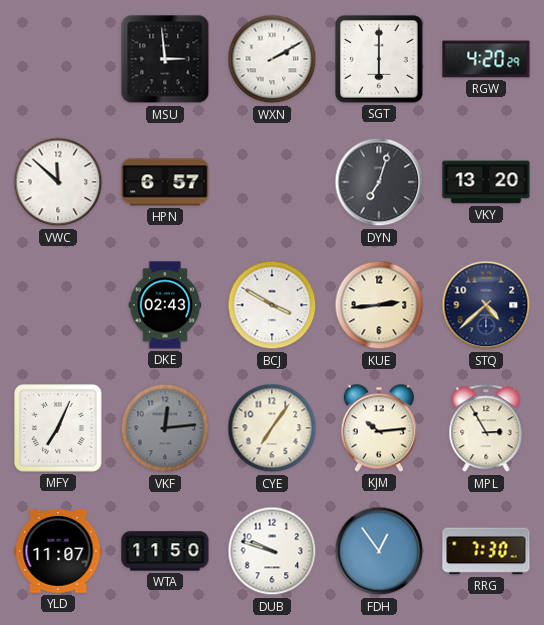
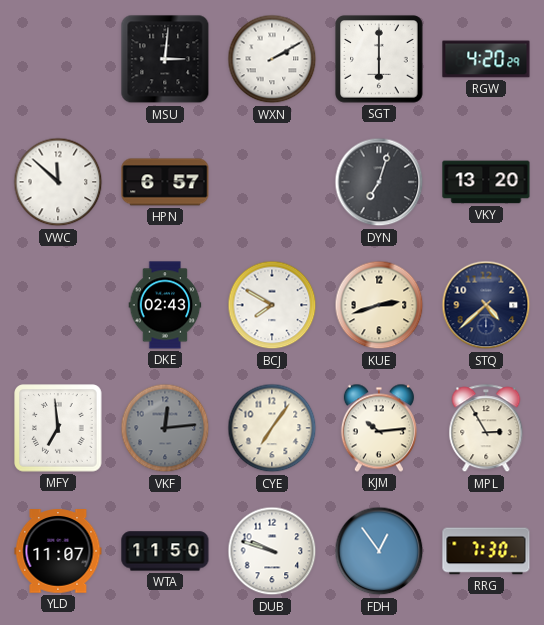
MSU: 2:59 -> 3:01
BCJ: 3:50 -> 7:50
KUE: 2:44 -> 2:42
MFY: 7:04 -> 6:59
